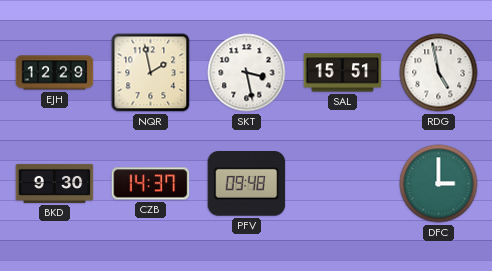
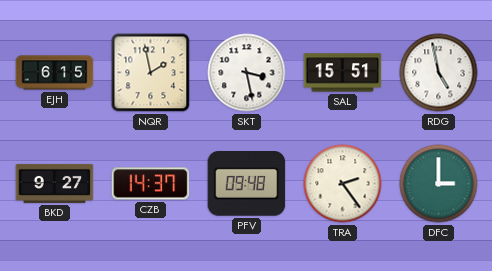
EJH: 12:29 -> 6:15
BKD: 9:30 -> 9:27
TRA: none -> 2:24
